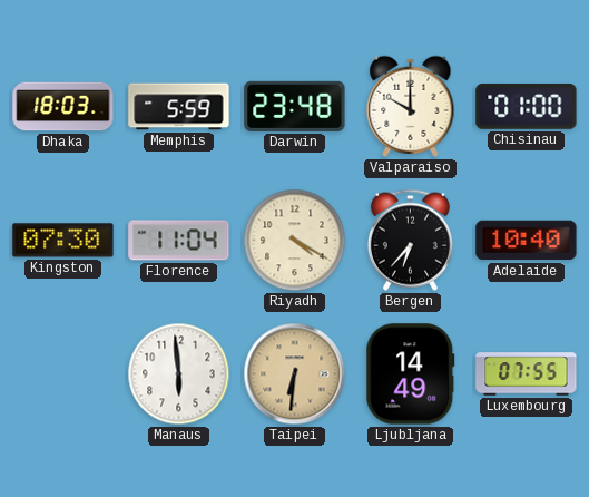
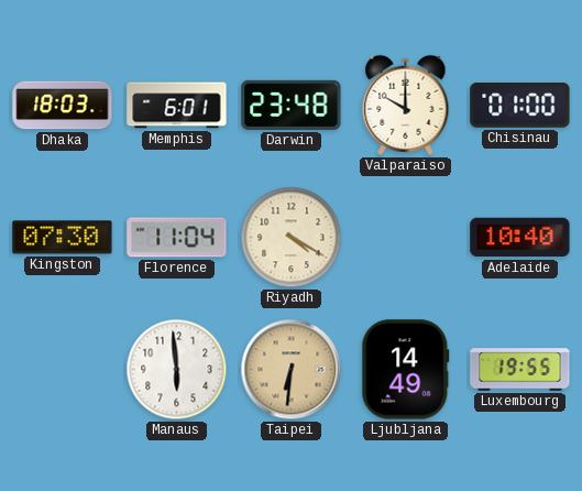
Memphis: 5:59 -> 6:01
Bergen: 6:37 -> none
Luxembourg: 07:55 -> 19:55
